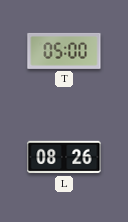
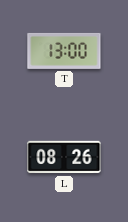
T: 05:00 -> 13:00
